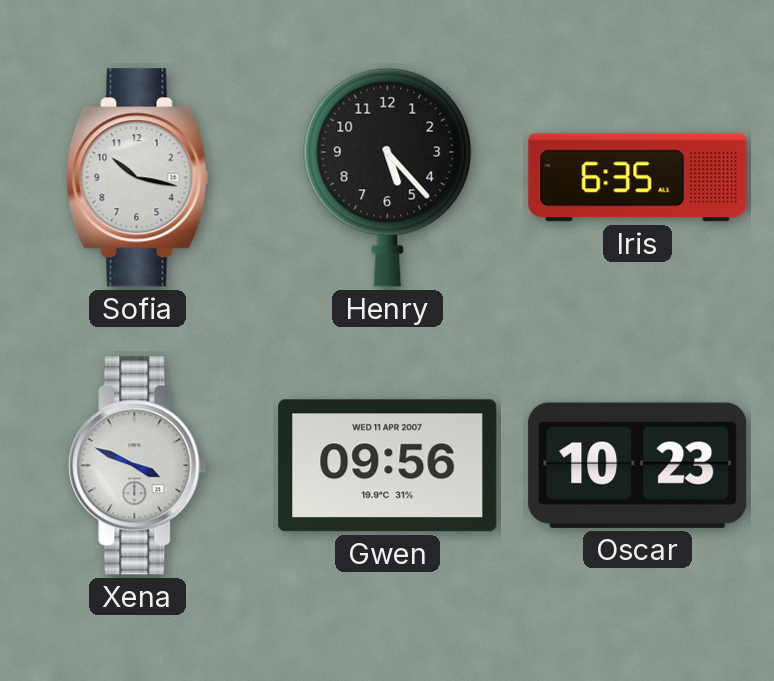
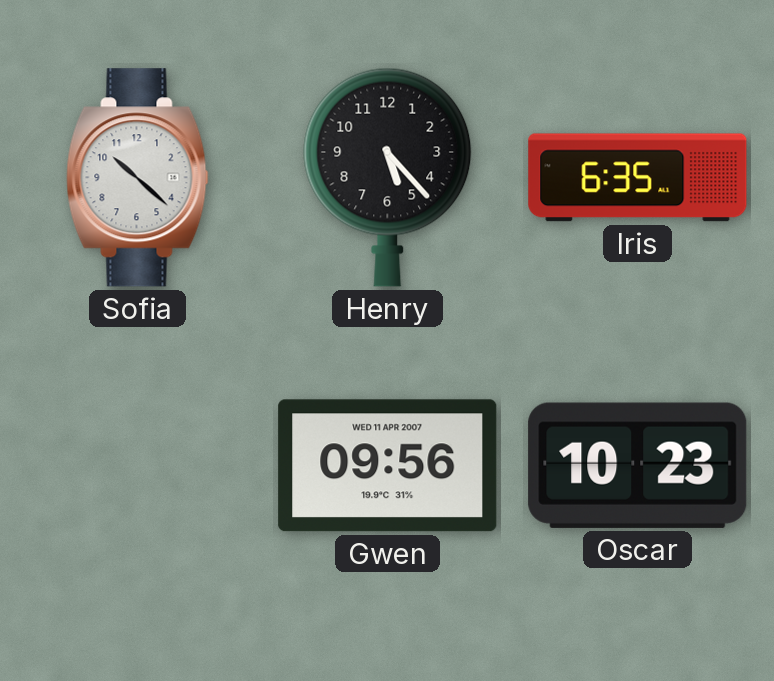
Sofia: 10:17 -> 10:22
Xena: 3:49 -> none
